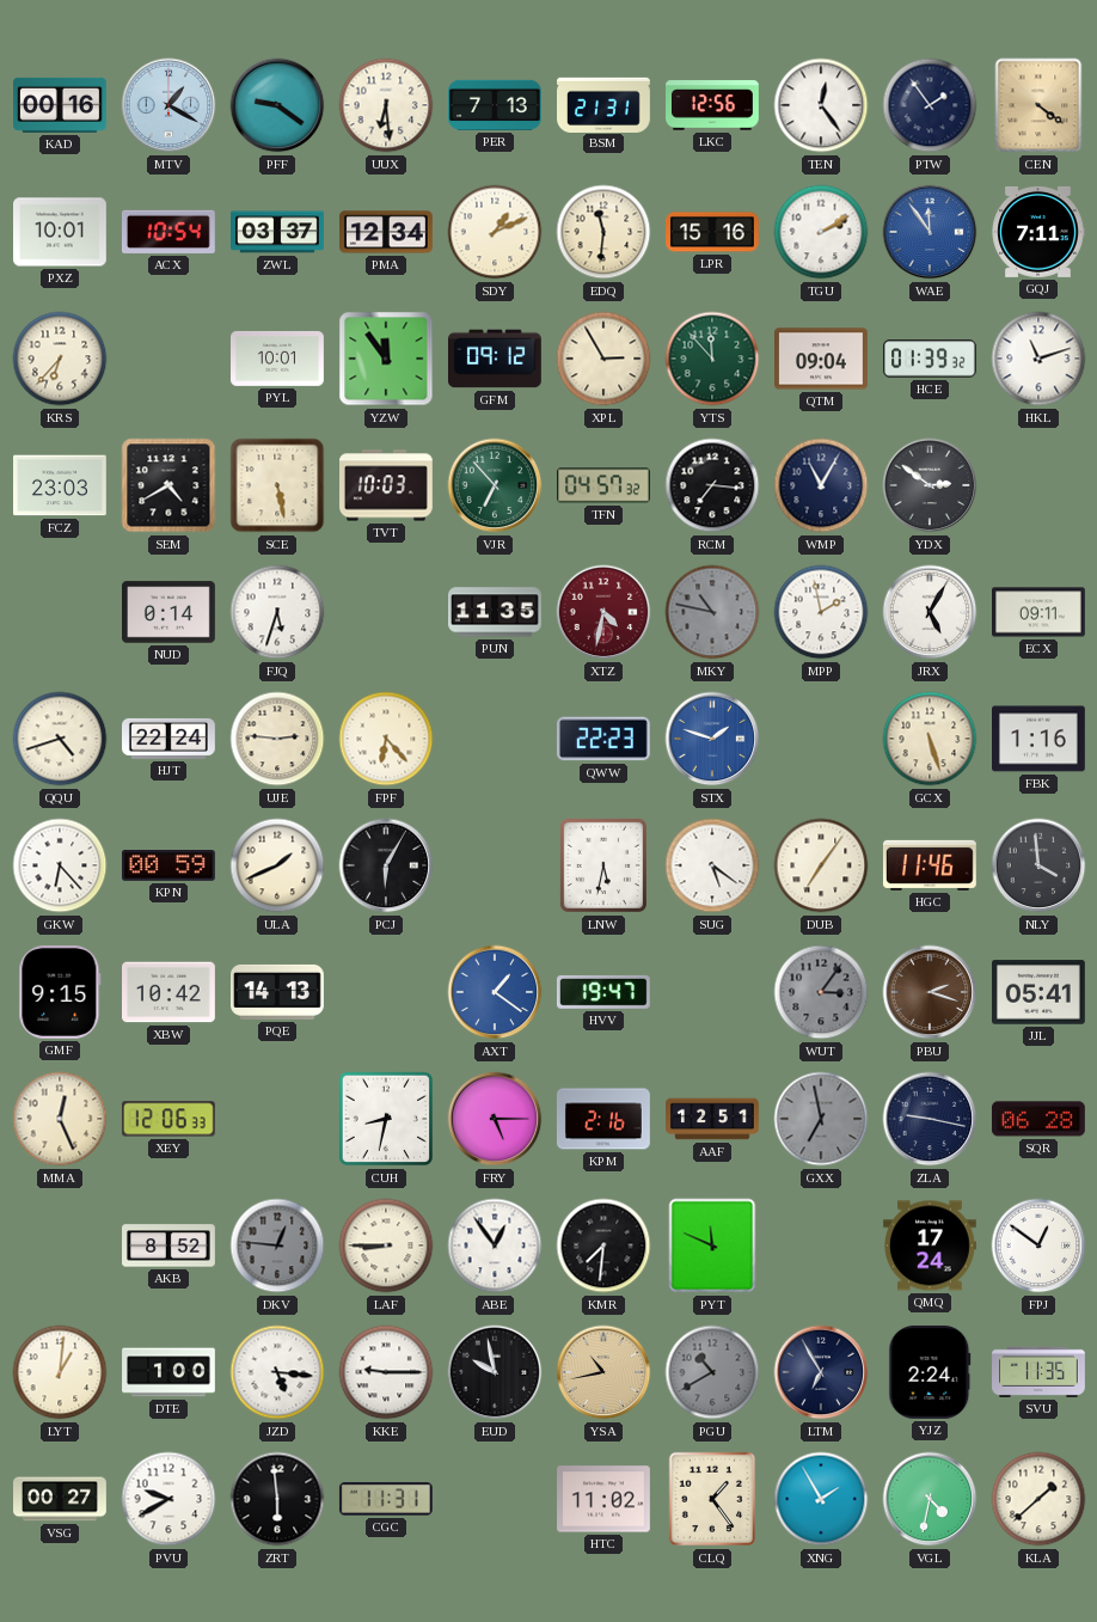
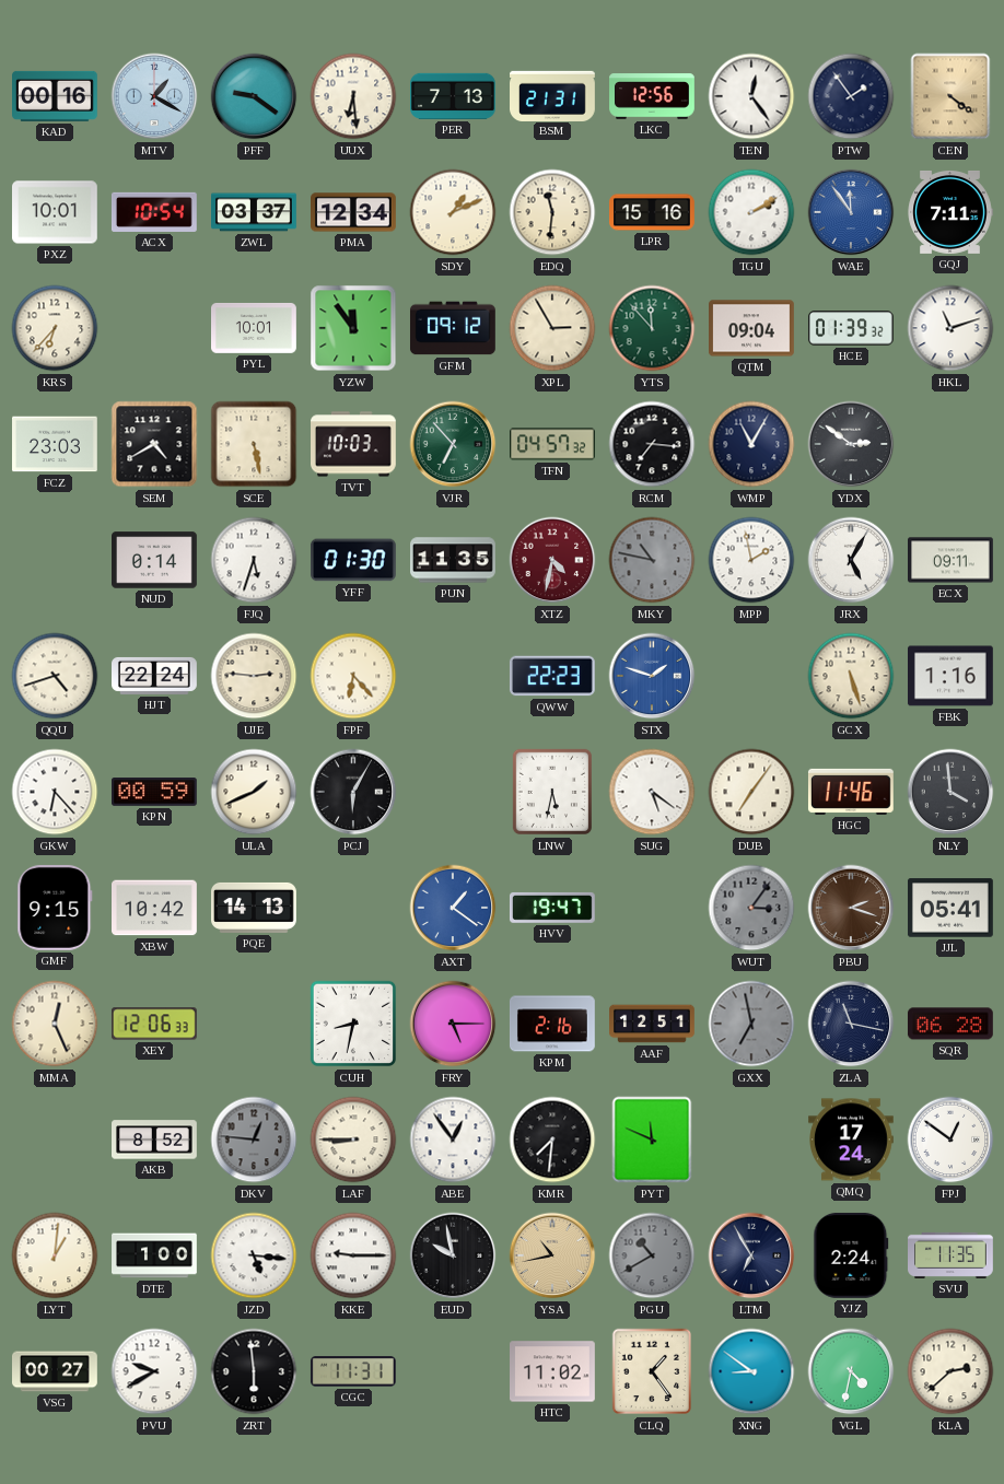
YFF: none -> 01:30
ZLA: 9:17 -> 11:17
XNG: 1:55 -> 8:51
KLA: 1:38 -> 2:38
